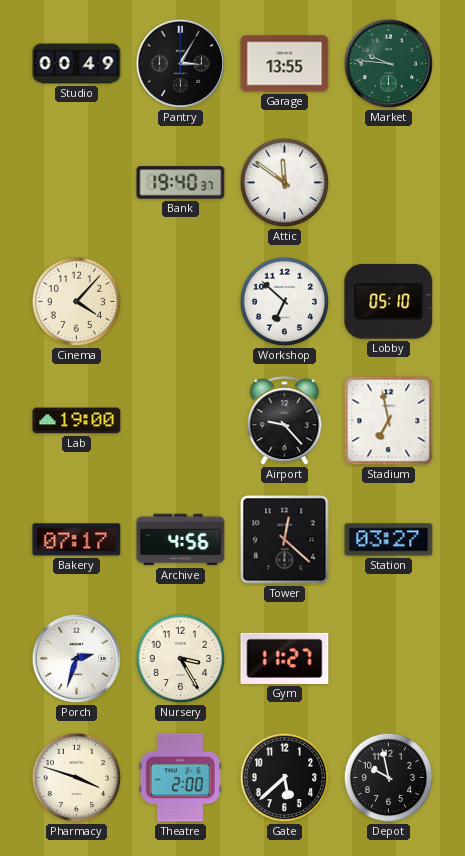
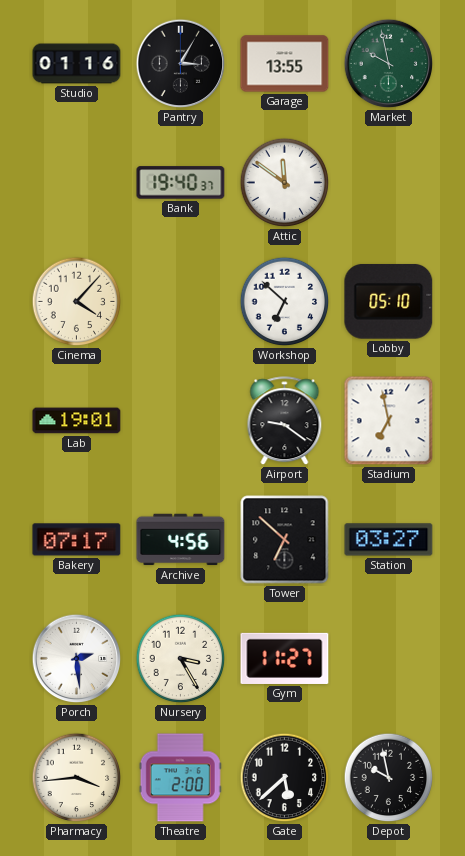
Studio: 00:49 -> 01:16
Market: 9:46 -> 9:58
Lab: 19:00 -> 19:01
Airport: 9:23 -> 9:21
Tower: 12:22 -> 6:52
Porch: 2:33 -> 2:29
Pharmacy: 3:48 -> 3:44
